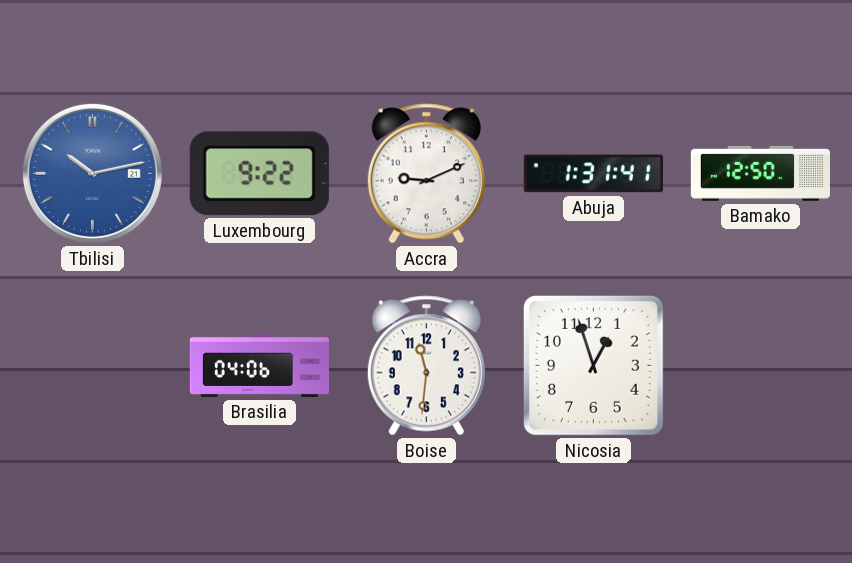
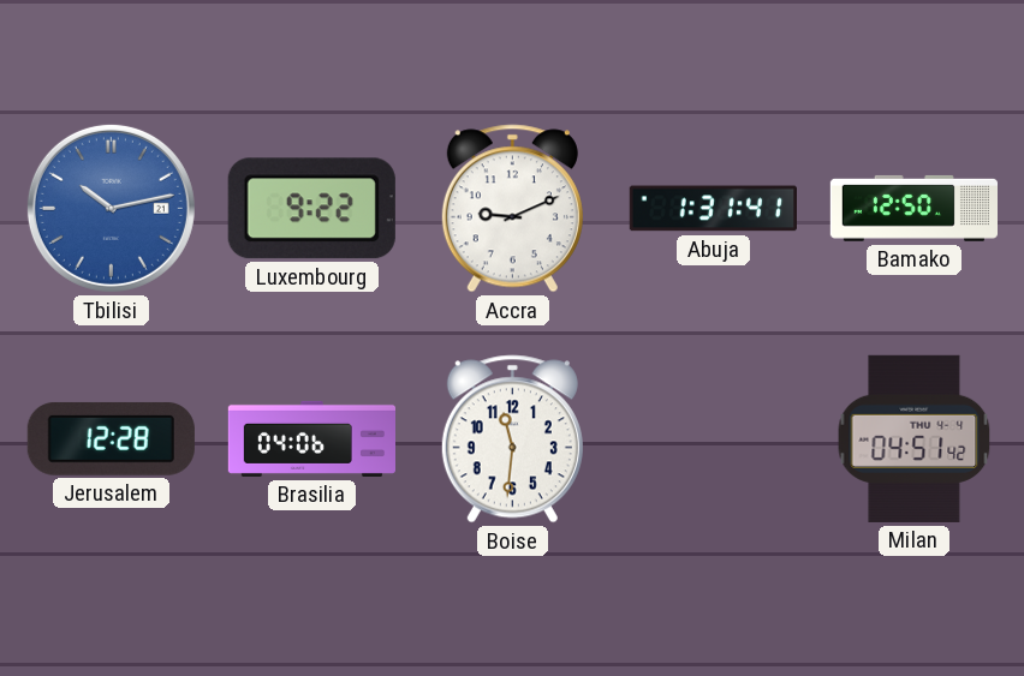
Jerusalem: none -> 12:28
Nicosia: 12:57 -> none
Milan: none -> 04:51
